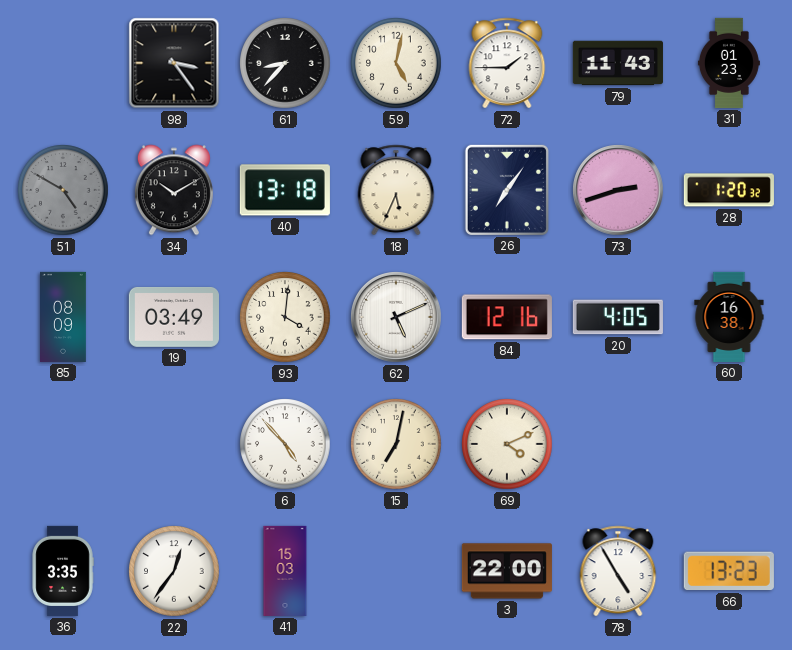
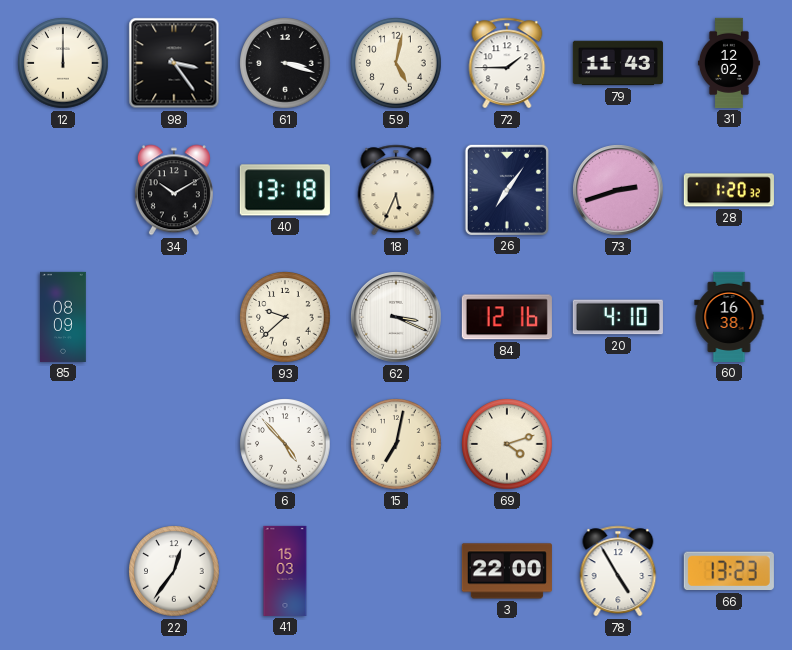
12: none -> 12:00
61: 8:37 -> 3:18
31: 01:23 -> 12:02
51: 4:50 -> none
19: 03:49 -> none
93: 4:01 -> 9:38
62: 5:11 -> 3:19
20: 4:05 -> 4:10
69: 4:11 -> 4:12
36: 3:35 -> none
